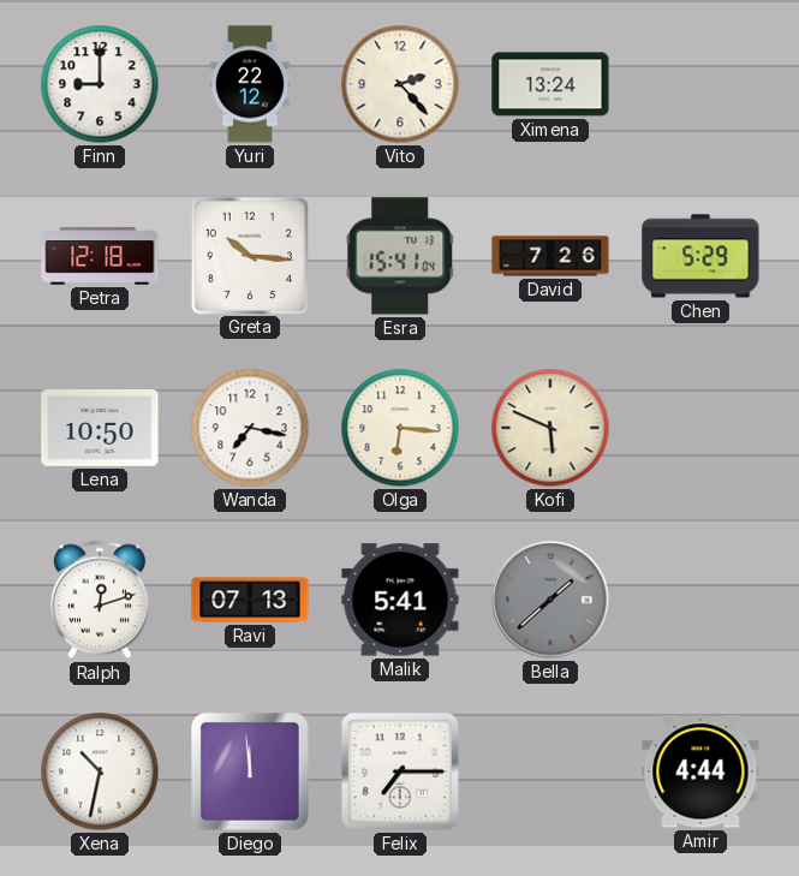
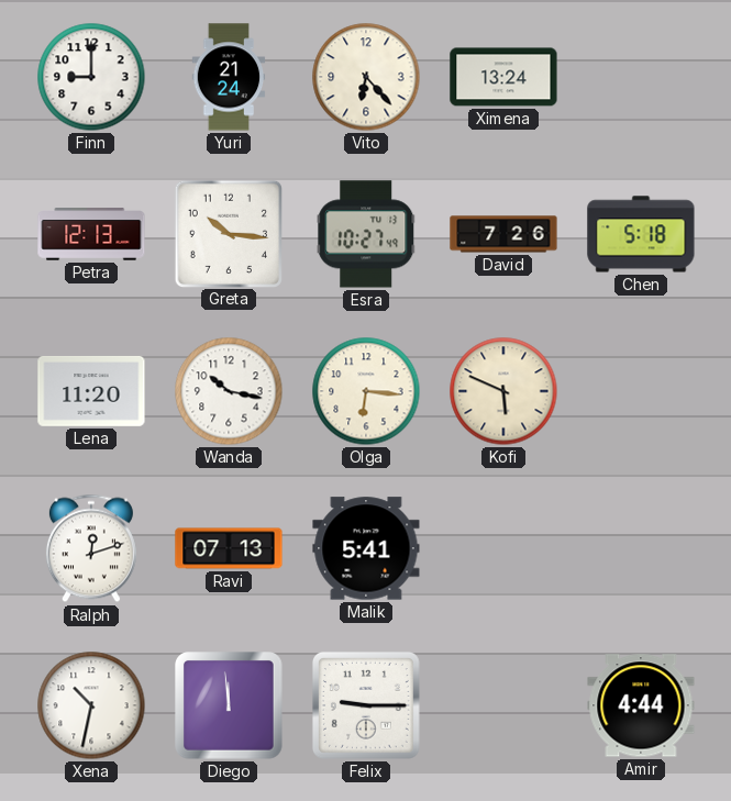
Yuri: 22:12 -> 21:24
Vito: 2:23 -> 6:23
Petra: 12:18 -> 12:13
Esra: 15:41 -> 10:27
Chen: 5:29 -> 5:18
Lena: 10:50 -> 11:20
Wanda: 7:17 -> 10:17
Bella: 1:38 -> none
Felix: 7:15 -> 9:15
